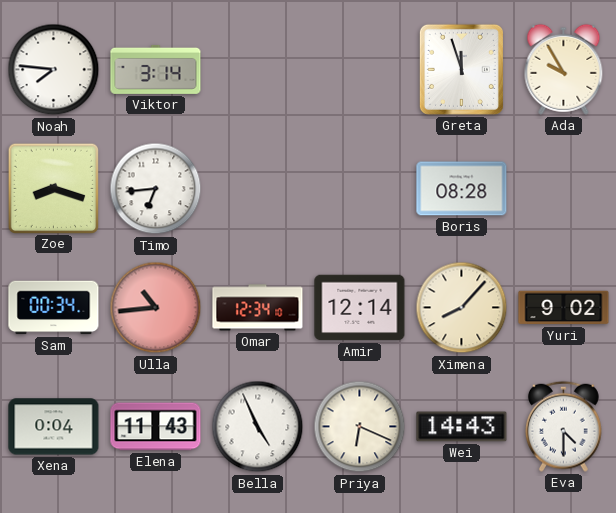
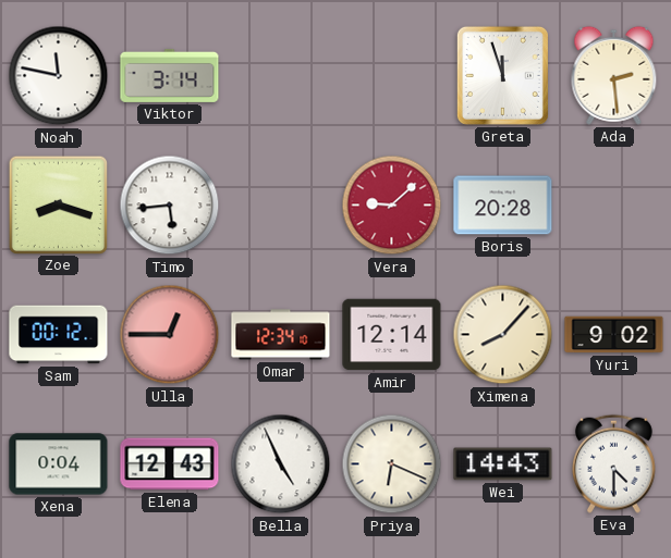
Noah: 7:46 -> 11:47
Ada: 9:55 -> 2:29
Timo: 6:44 -> 5:44
Vera: none -> 9:08
Boris: 08:28 -> 20:28
Sam: 00:34 -> 00:12
Ulla: 10:44 -> 12:45
Elena: 11:43 -> 12:43
